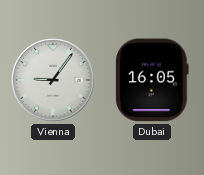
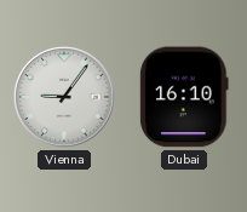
Dubai: 16:05 -> 16:10
